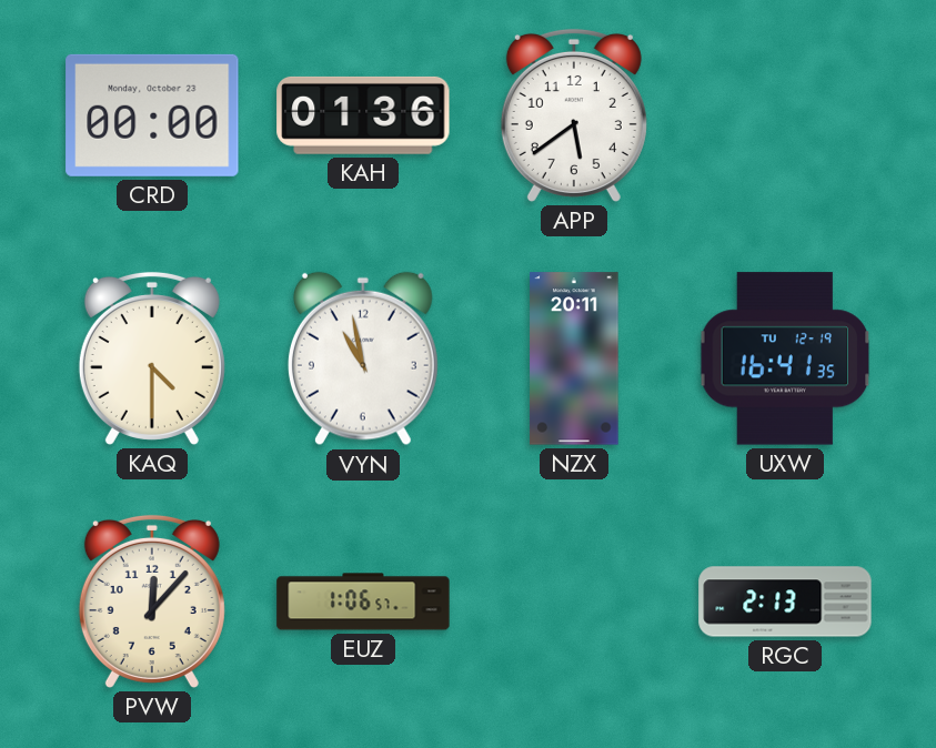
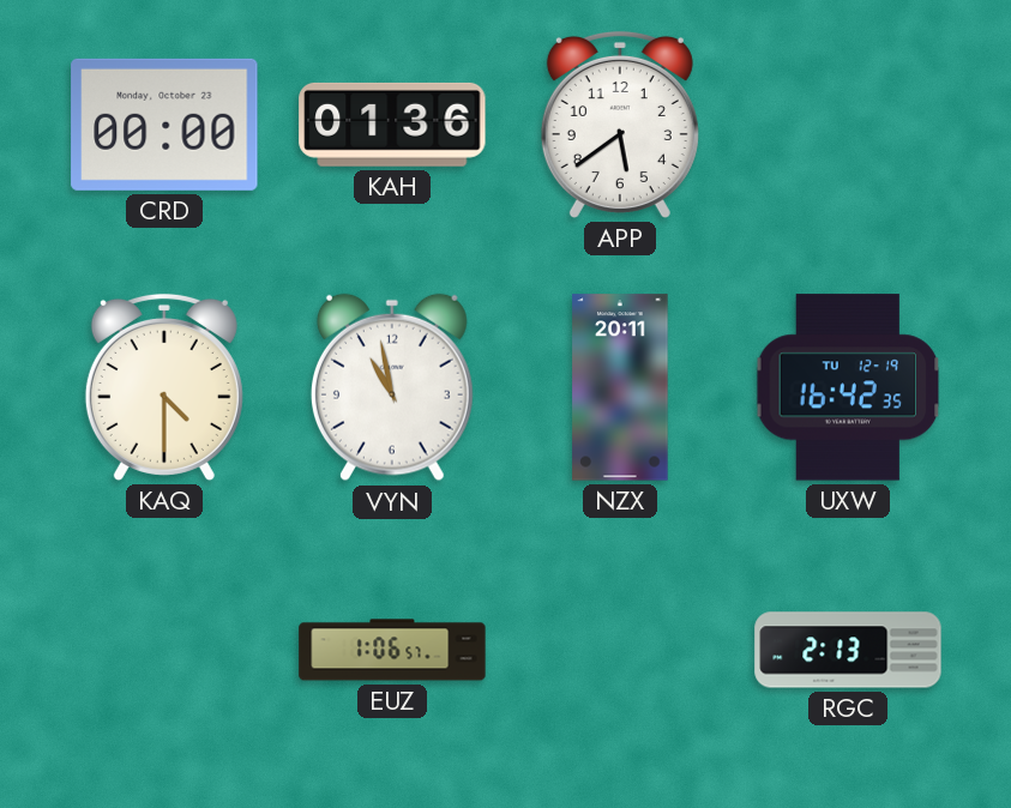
UXW: 16:41 -> 16:42
PVW: 12:07 -> none
